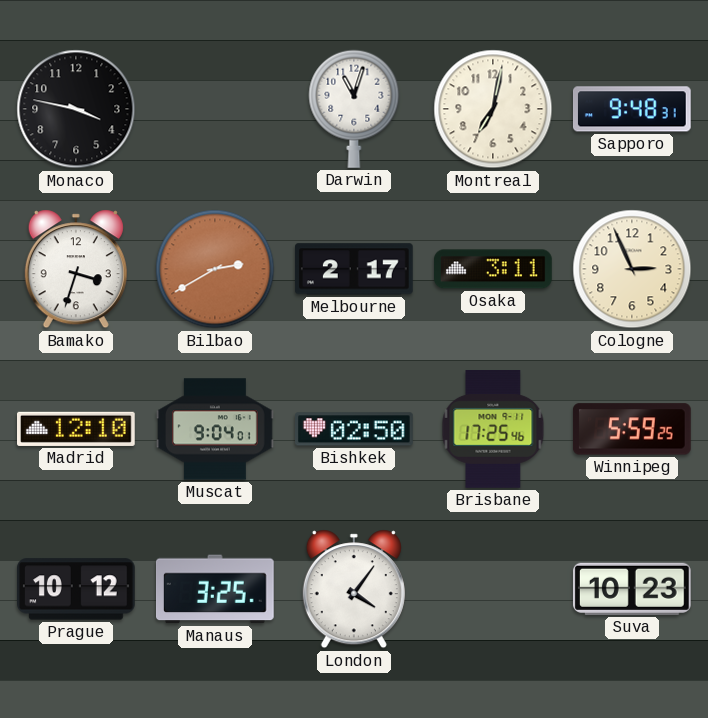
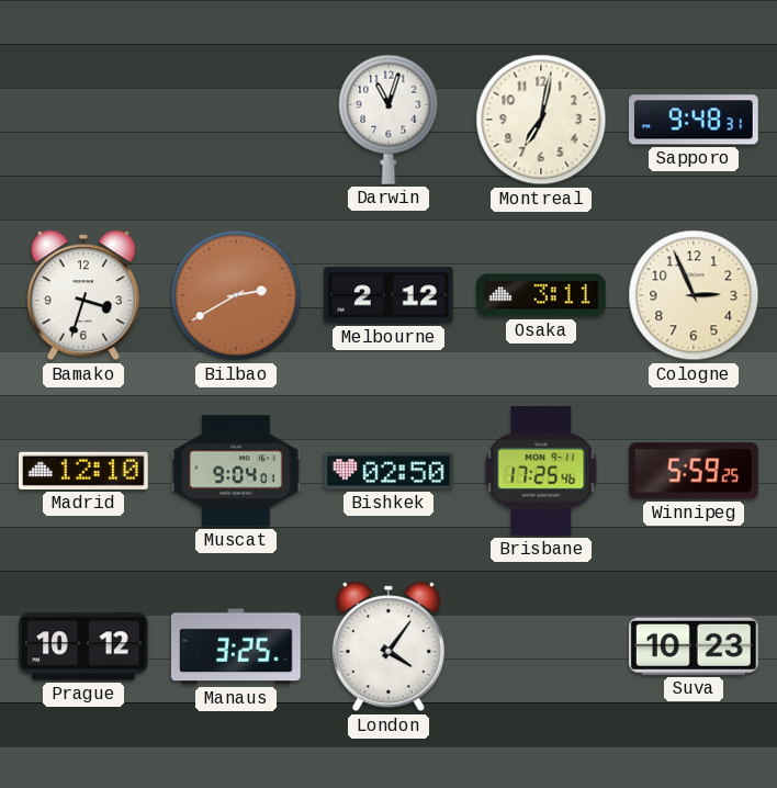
Monaco: 3:47 -> none
Melbourne: 2:17 -> 2:12
